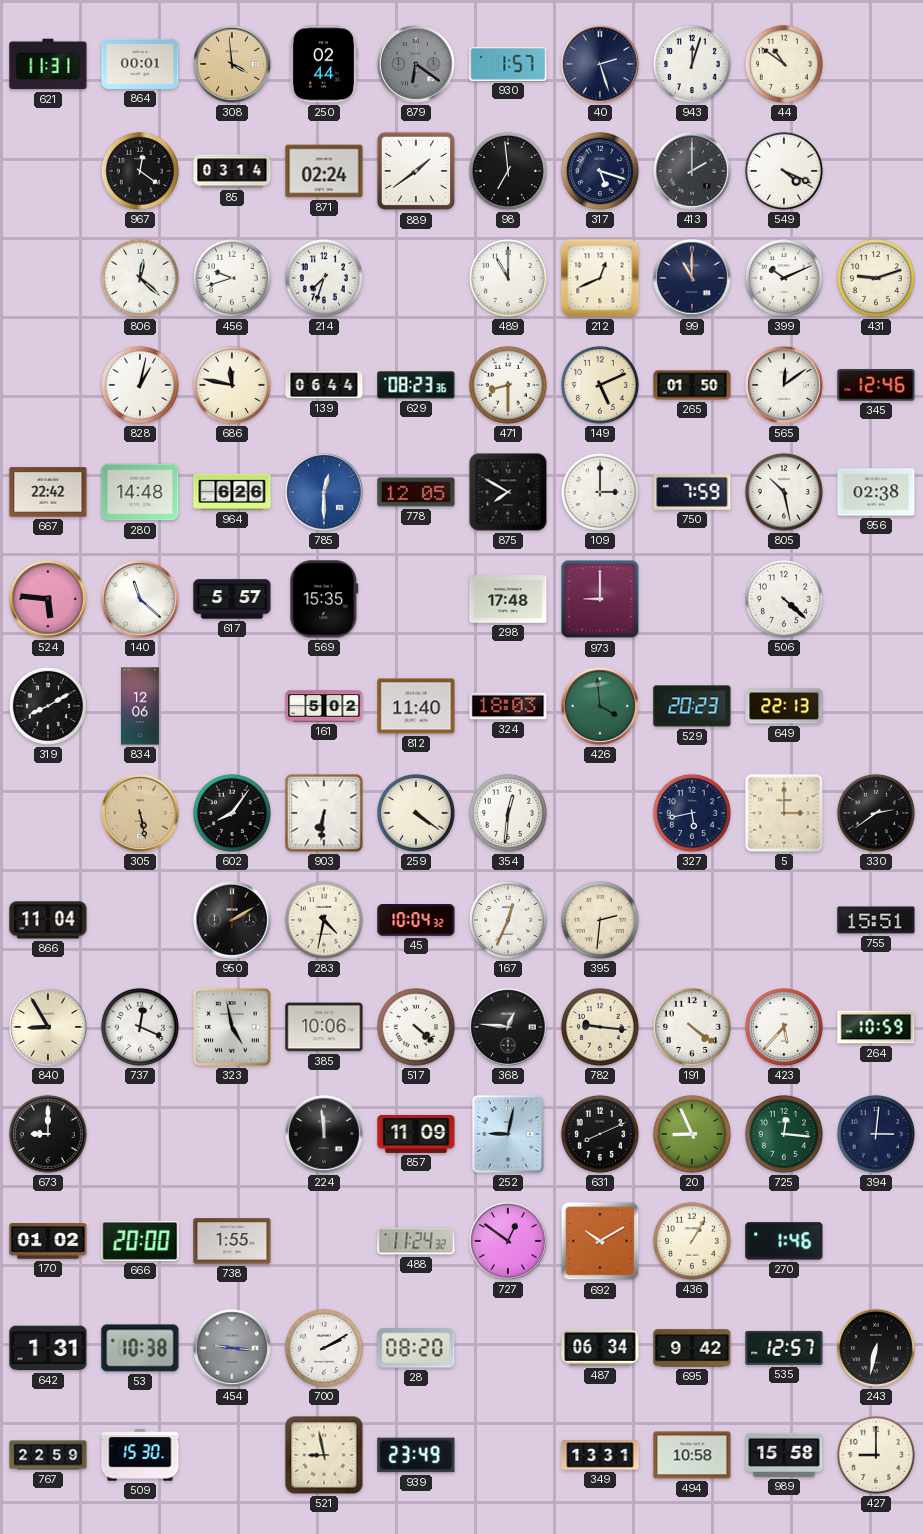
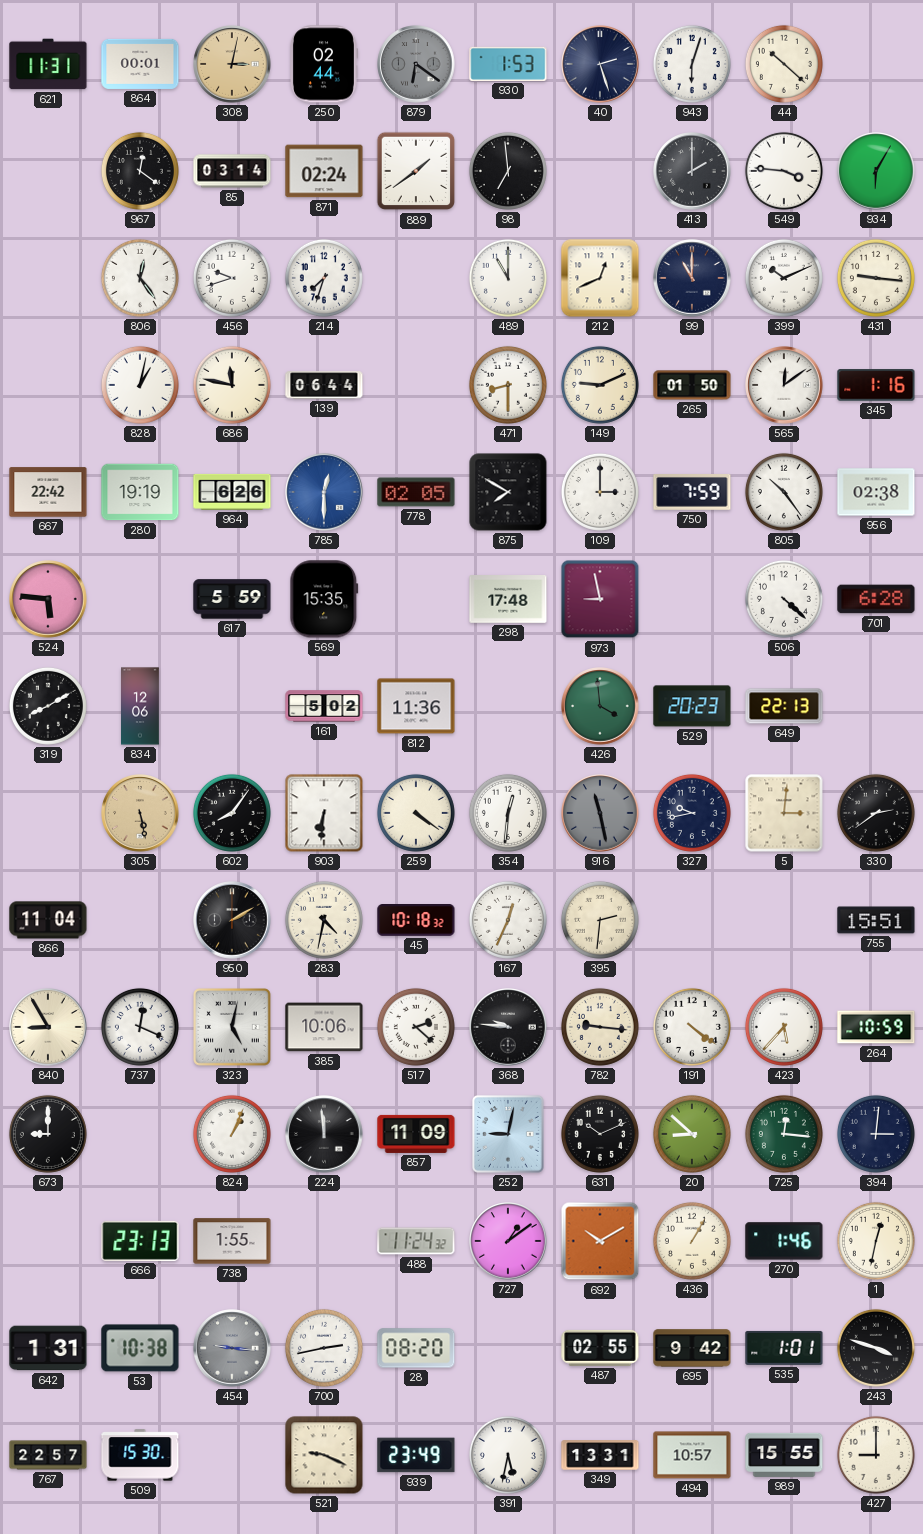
308: 3:59 -> 3:02
930: 1:57 -> 1:53
943: 12:03 -> 6:03
44: 10:51 -> 10:22
317: 5:18 -> none
549: 4:19 -> 3:46
934: none -> 6:05
806: 12:22 -> 12:24
431: 9:12 -> 9:16
629: 08:23 -> none
149: 5:11 -> 9:11
345: 12:46 -> 1:16
280: 14:48 -> 19:19
778: 12:05 -> 02:05
805: 10:28 -> 10:24
140: 11:22 -> none
617: 5:57 -> 5:59
973: 9:00 -> 8:58
701: none -> 6:28
812: 11:40 -> 11:36
324: 18:03 -> none
916: none -> 11:28
327: 5:43 -> 9:43
5: 3:00 -> 3:01
45: 10:04 -> 10:18
323: 4:58 -> 5:02
517: 4:22 -> 2:22
368: 12:46 -> 9:46
824: none -> 1:04
631: 8:11 -> 10:11
20: 8:56 -> 8:52
170: 01:02 -> none
666: 20:00 -> 23:13
727: 12:51 -> 1:09
1: none -> 12:32
700: 2:10 -> 2:43
487: 06:34 -> 02:55
535: 12:57 -> 1:01
243: 6:32 -> 3:48
767: 22:59 -> 22:57
521: 8:58 -> 9:19
391: none -> 5:32
494: 10:58 -> 10:57
989: 15:58 -> 15:55
